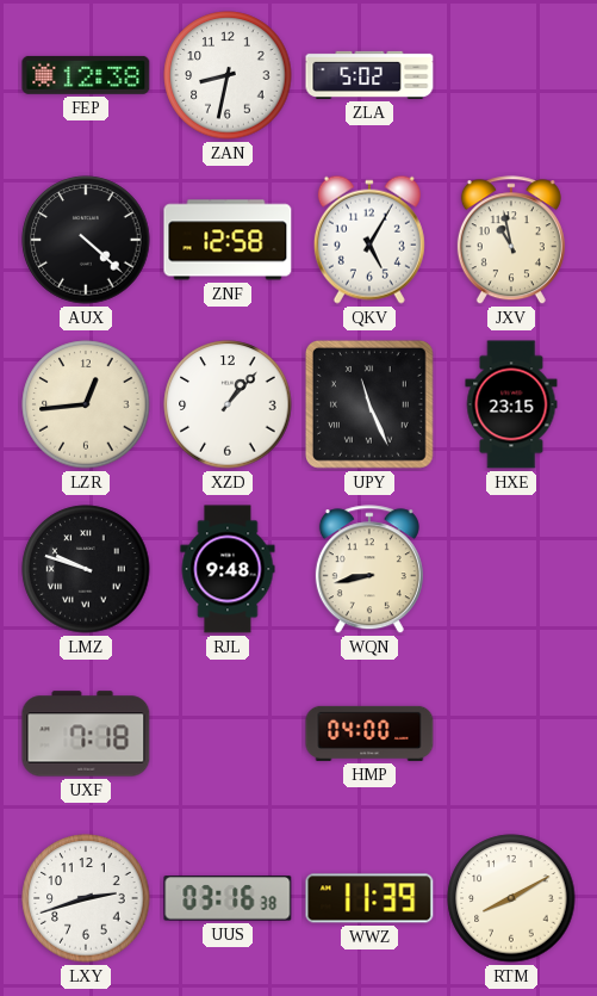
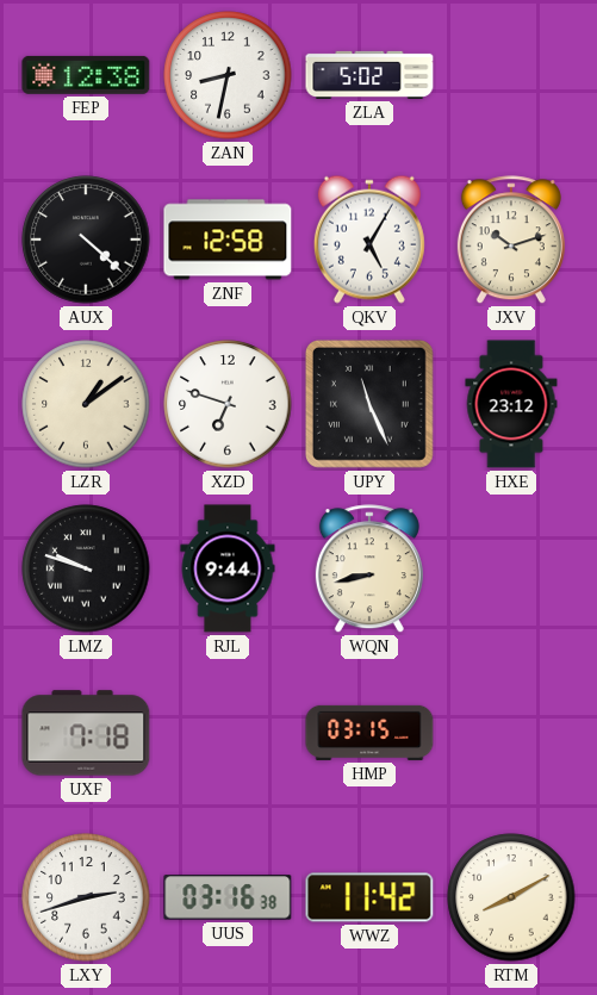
JXV: 10:58 -> 10:12
LZR: 12:44 -> 1:09
XZD: 1:07 -> 6:48
HXE: 23:15 -> 23:12
RJL: 9:48 -> 9:44
HMP: 04:00 -> 03:15
WWZ: 11:39 -> 11:42
